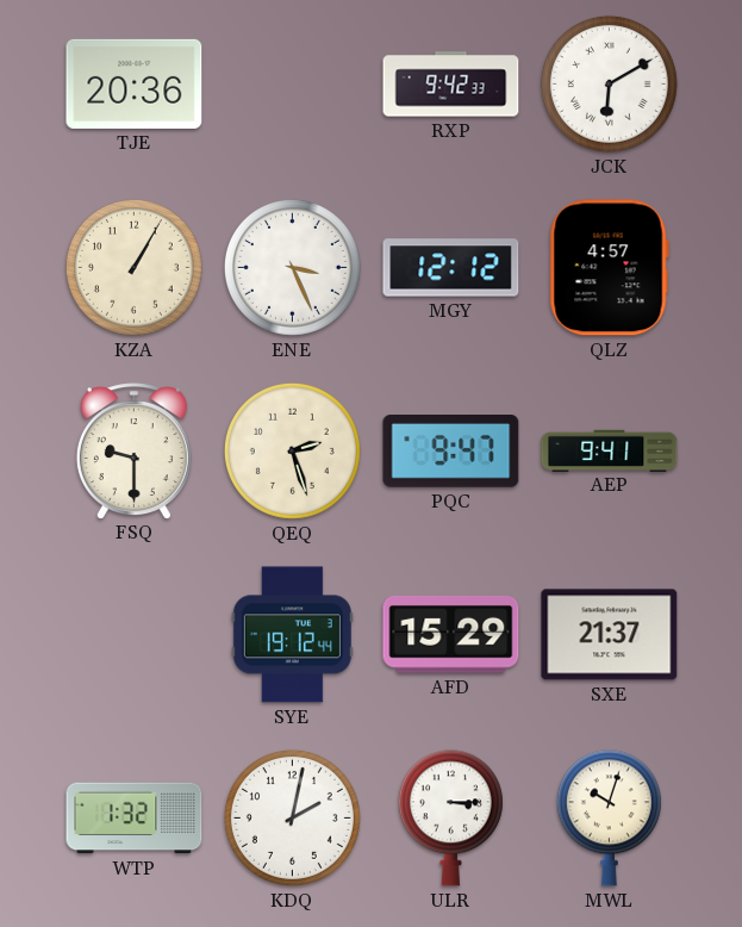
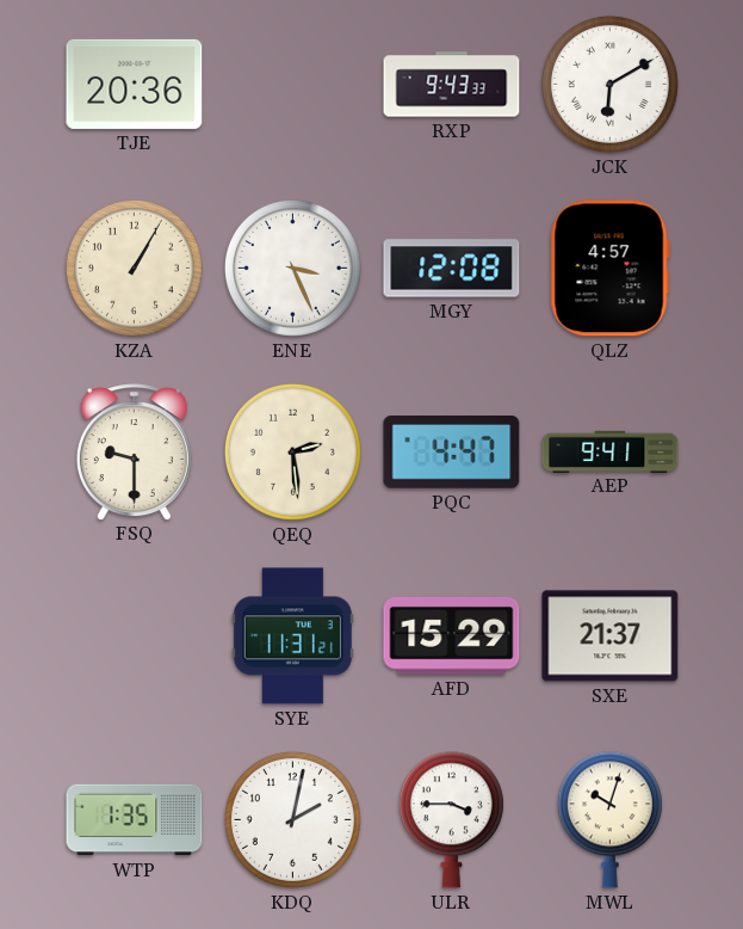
RXP: 9:42 -> 9:43
MGY: 12:12 -> 12:08
QEQ: 2:27 -> 2:29
PQC: 9:47 -> 4:47
SYE: 19:12 -> 11:31
WTP: 1:32 -> 1:35
ULR: 3:15 -> 3:45
